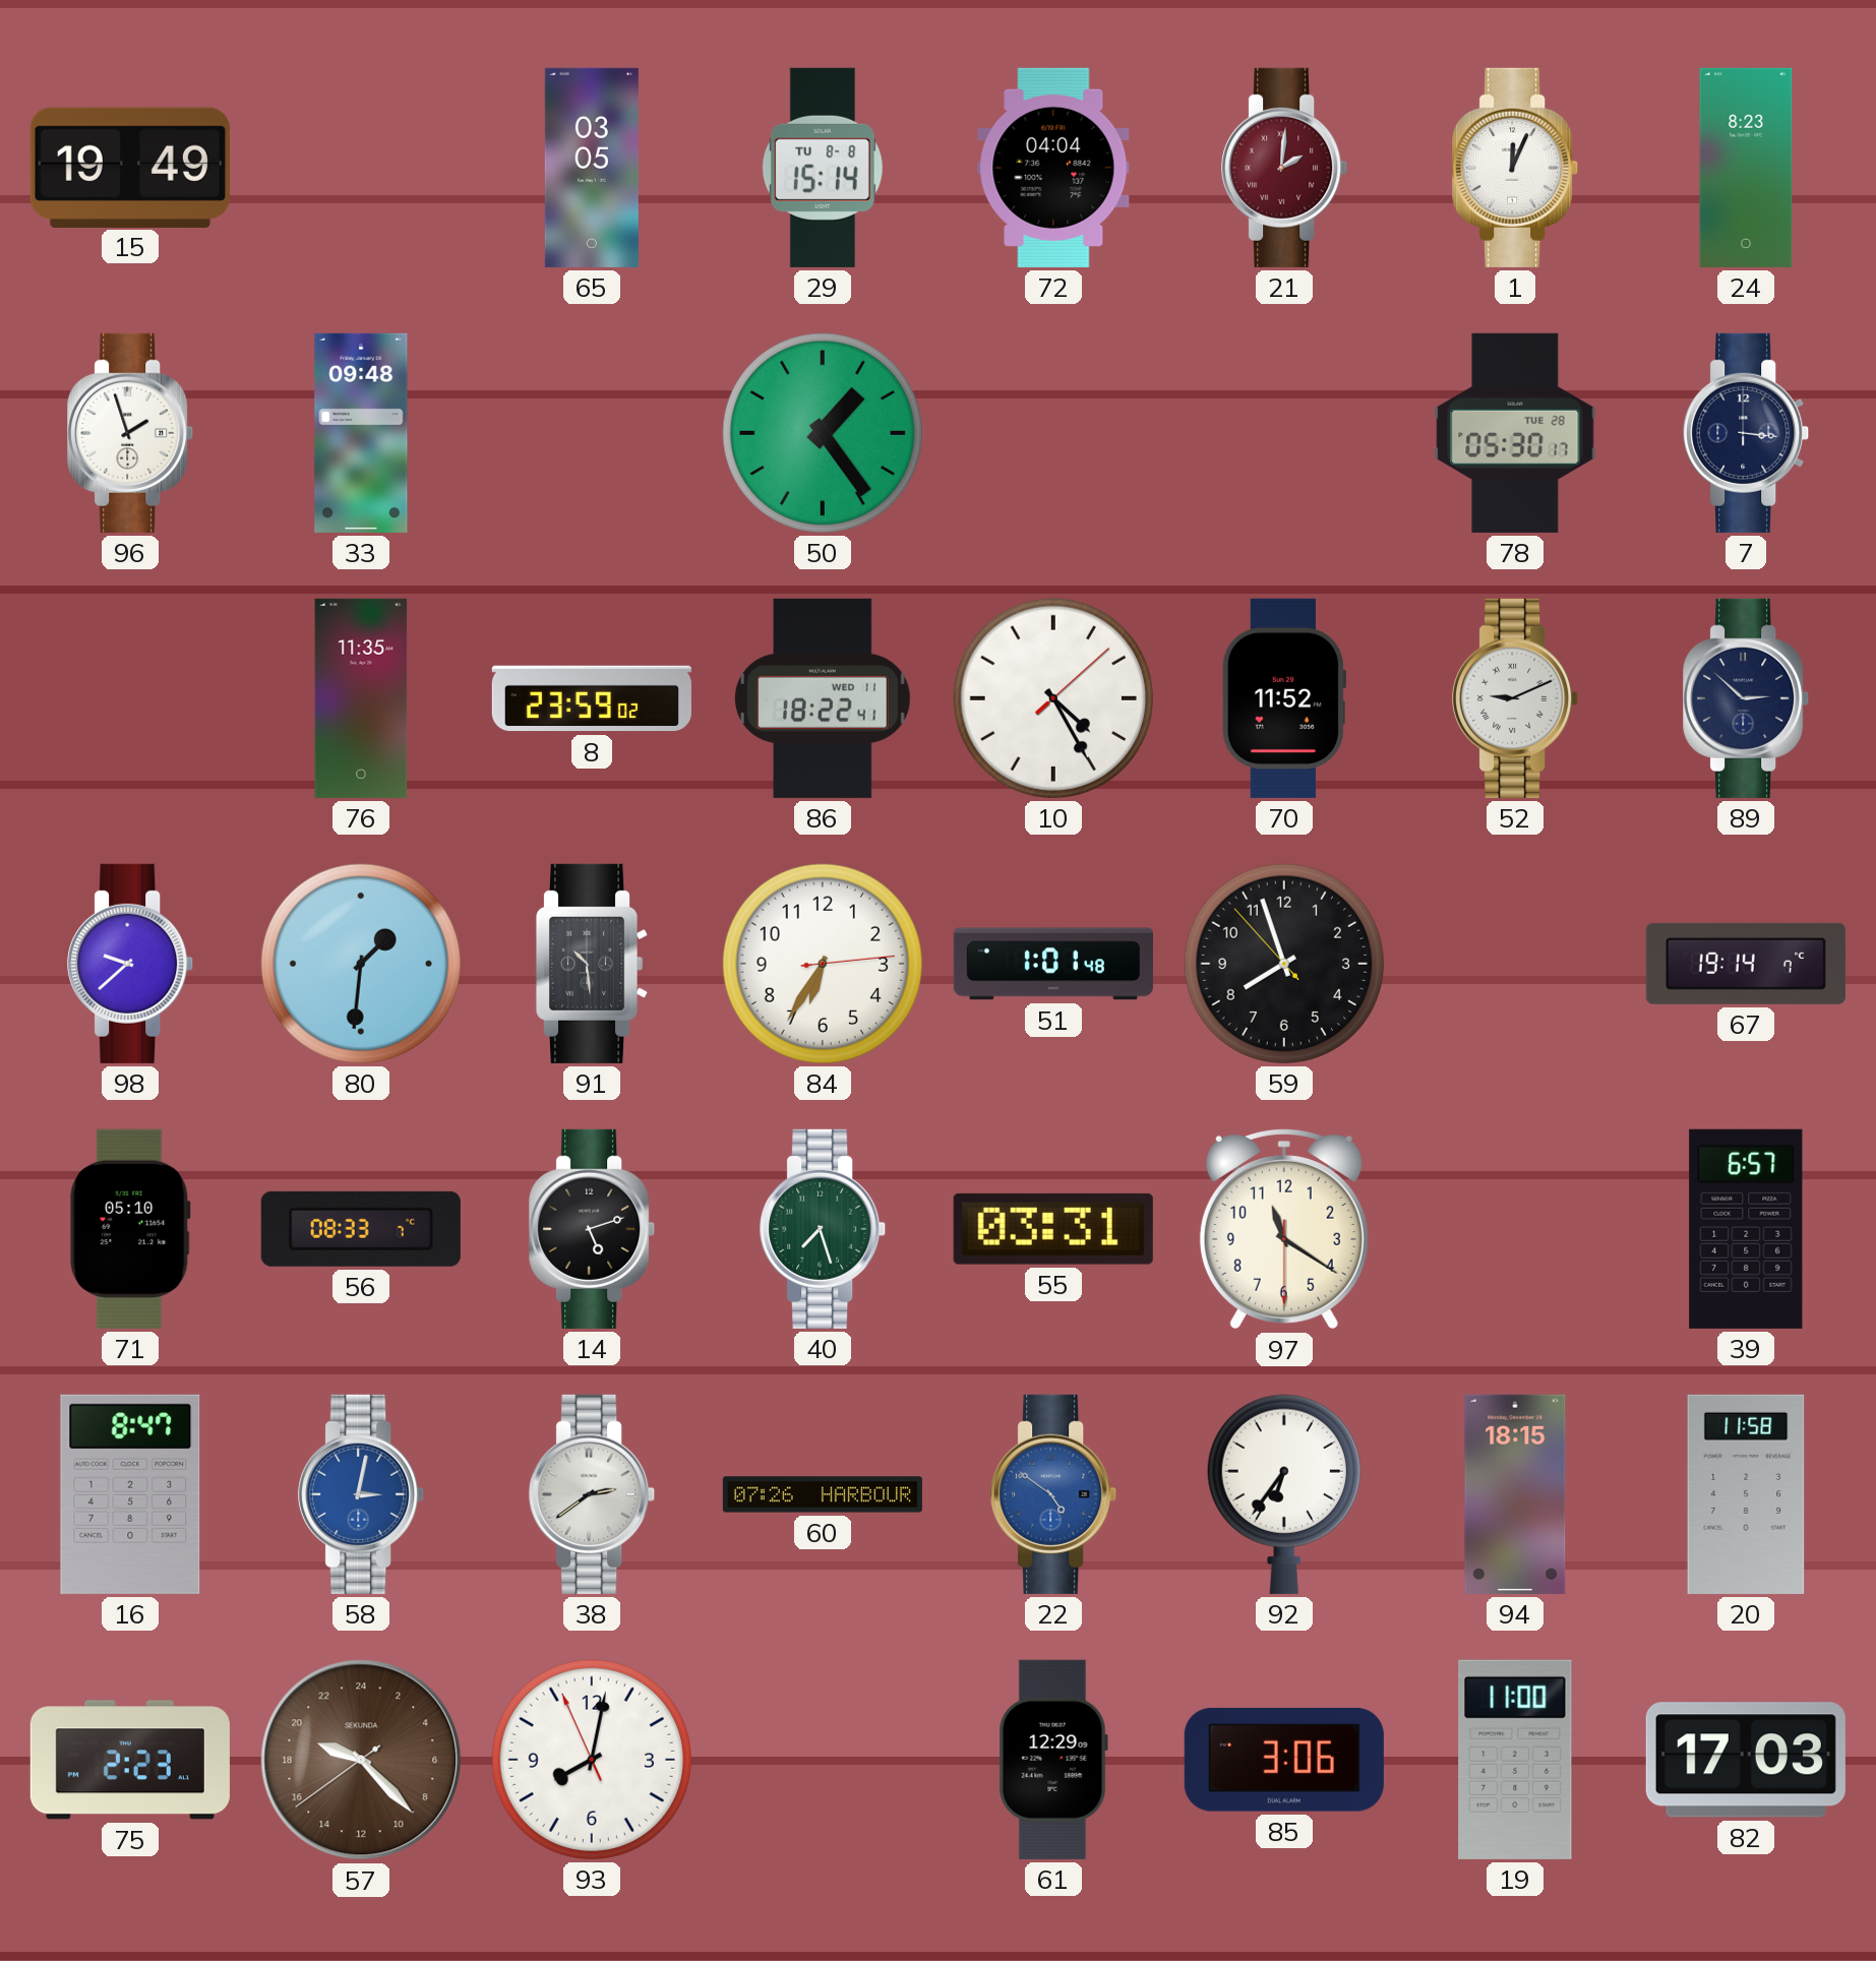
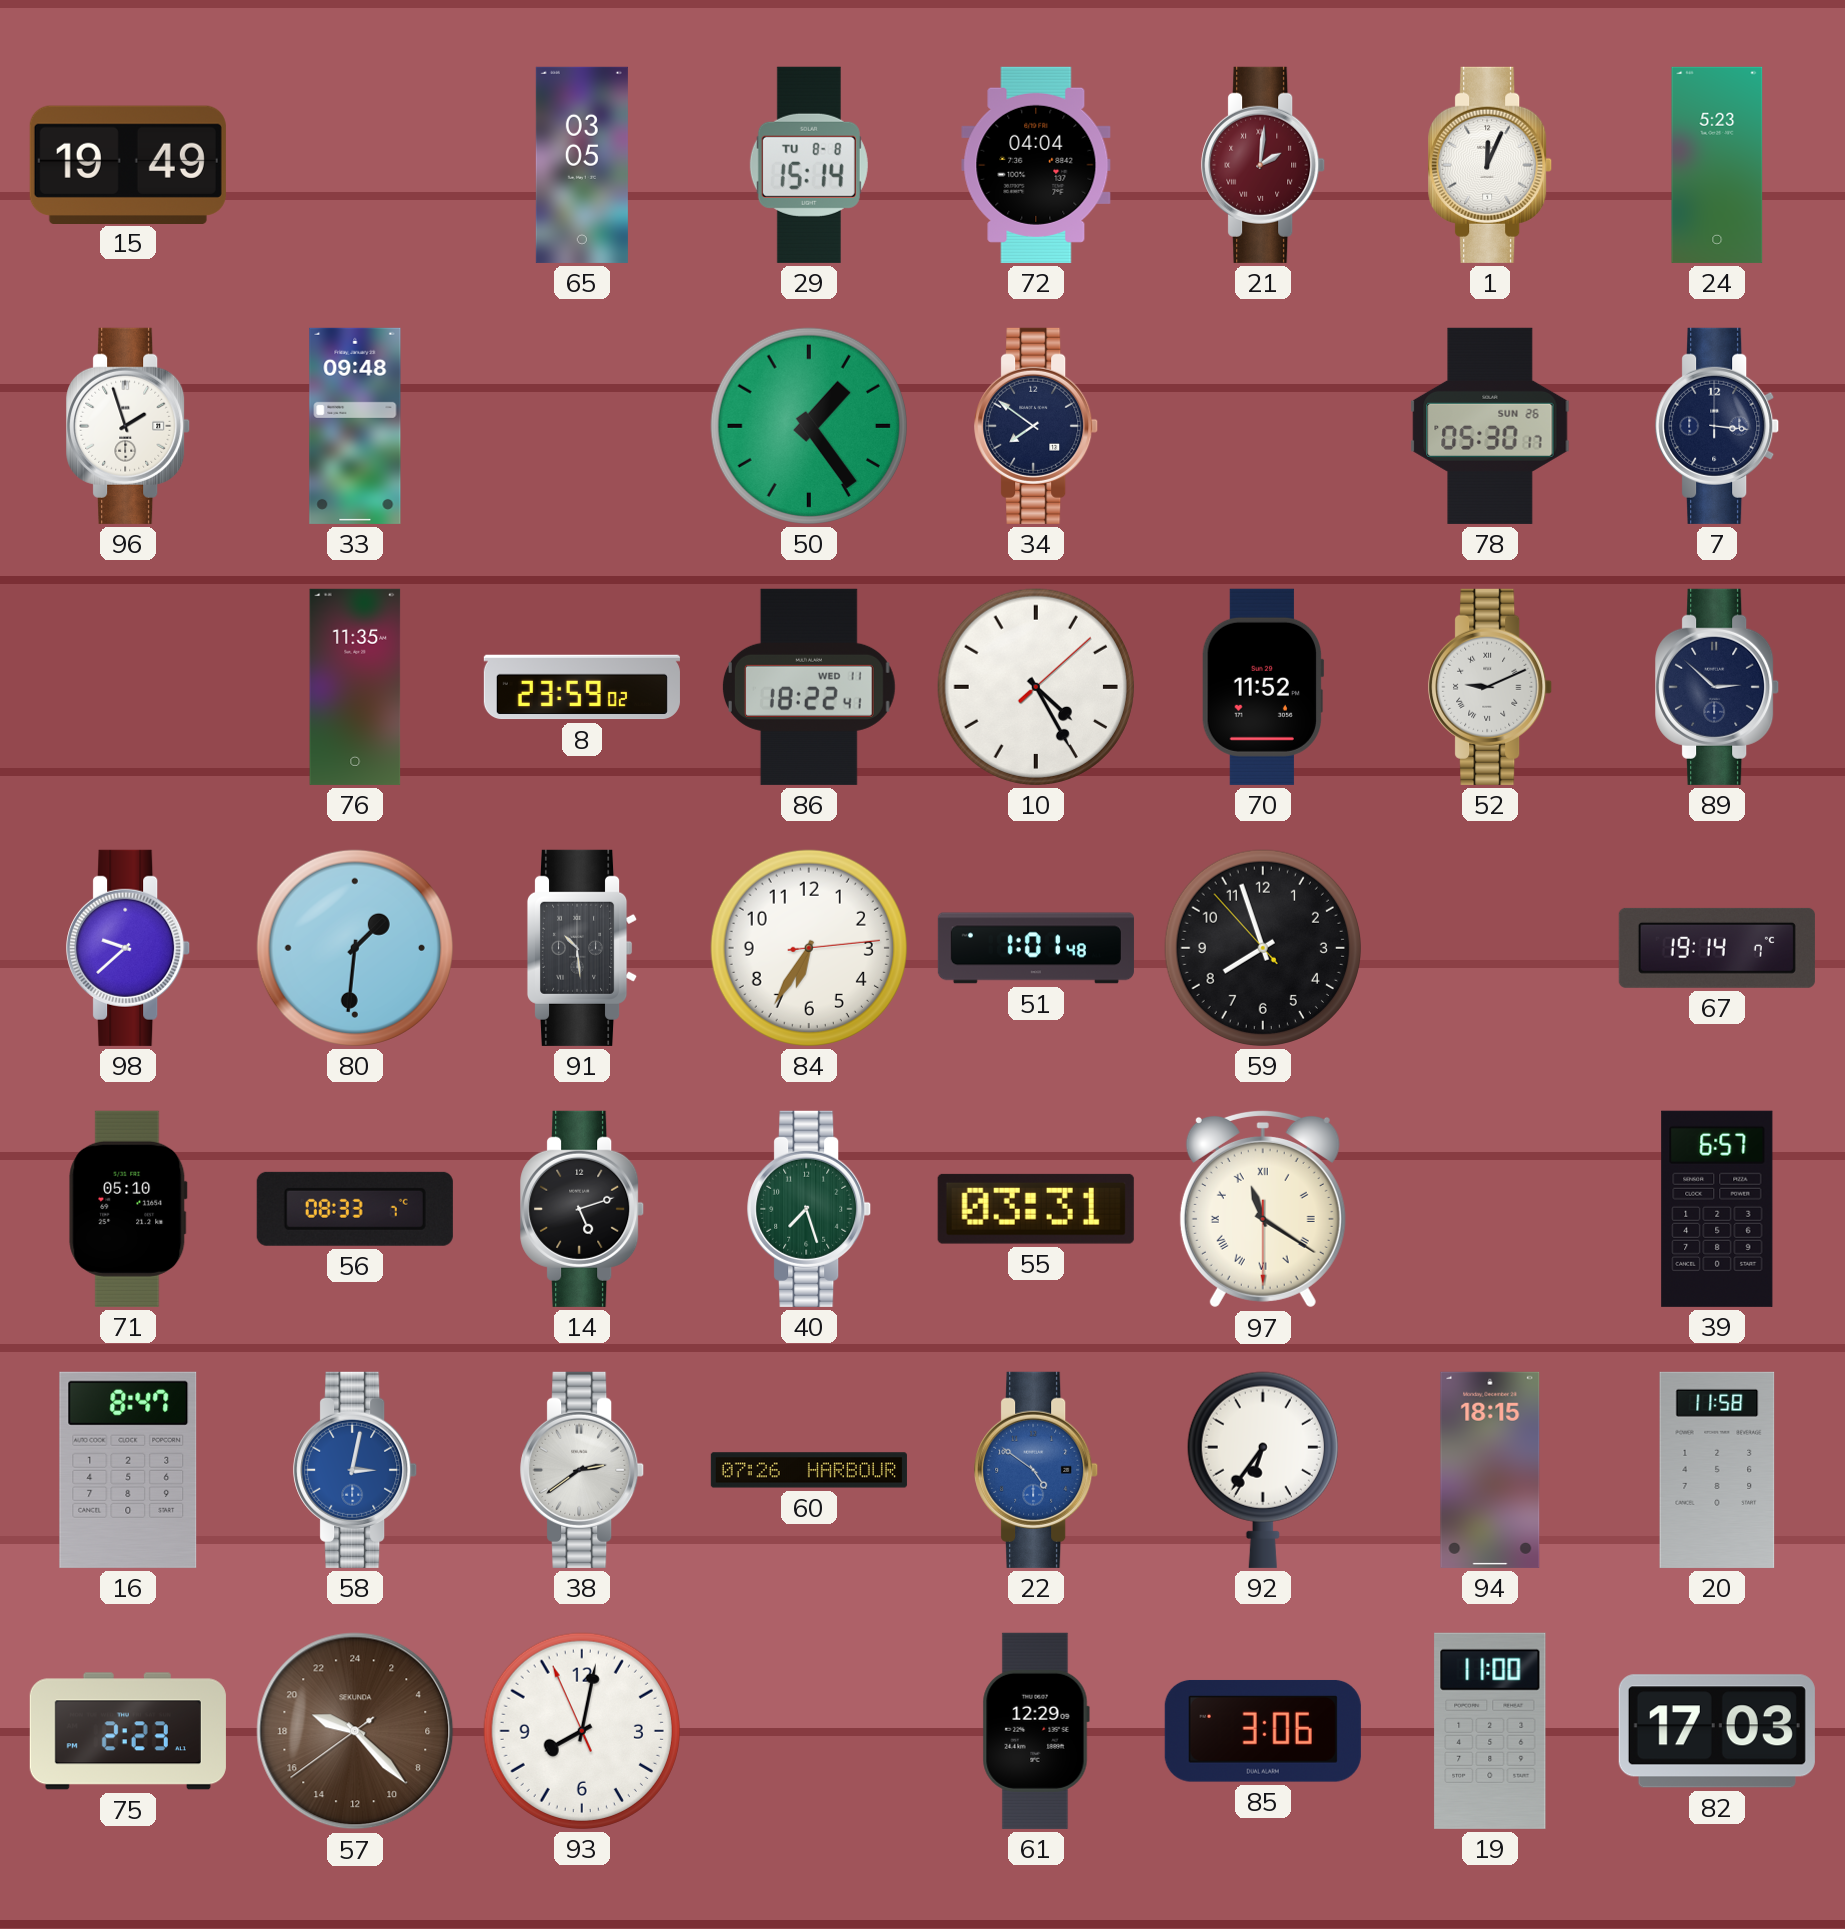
24: 8:23 -> 5:23
34: none -> 7:51
78 date: TUE 28 -> SUN 26
97 numerals: Arabic -> Roman
